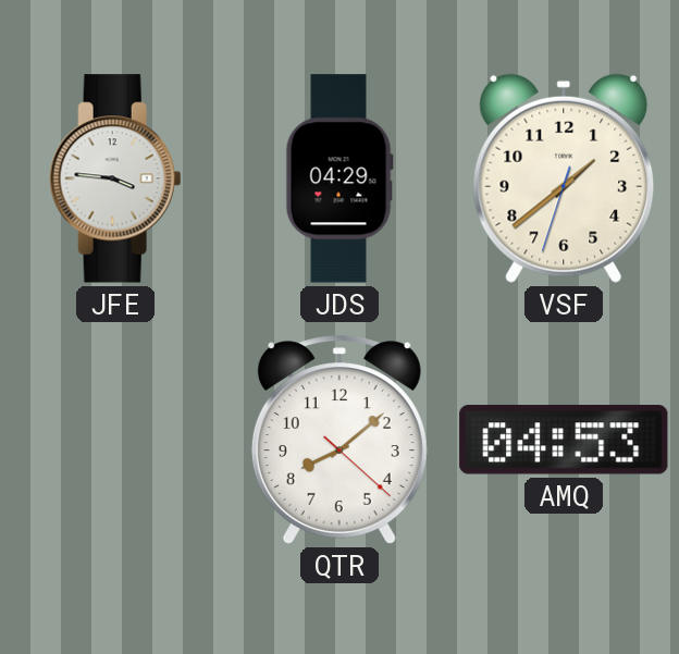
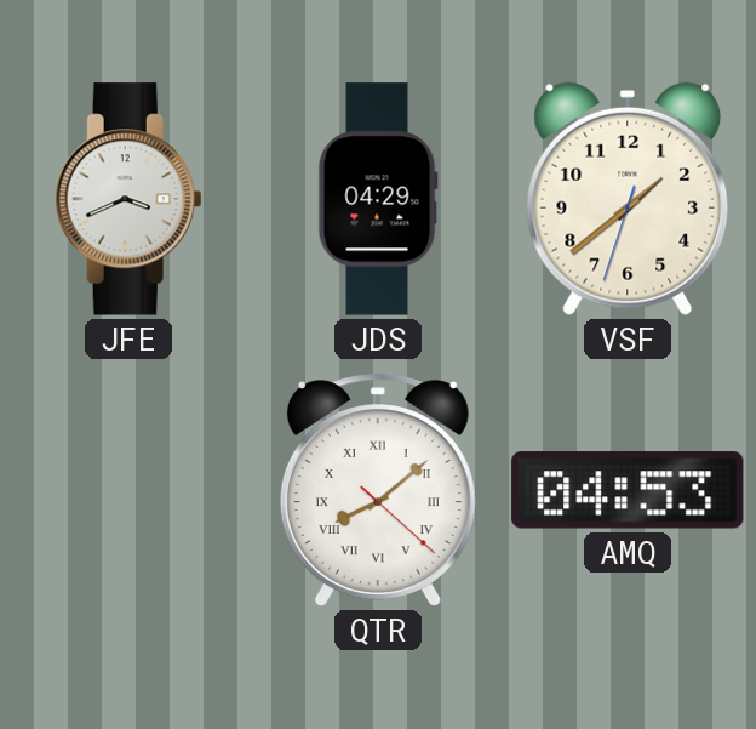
JFE: 3:46 -> 3:41
QTR numerals: Arabic -> Roman
